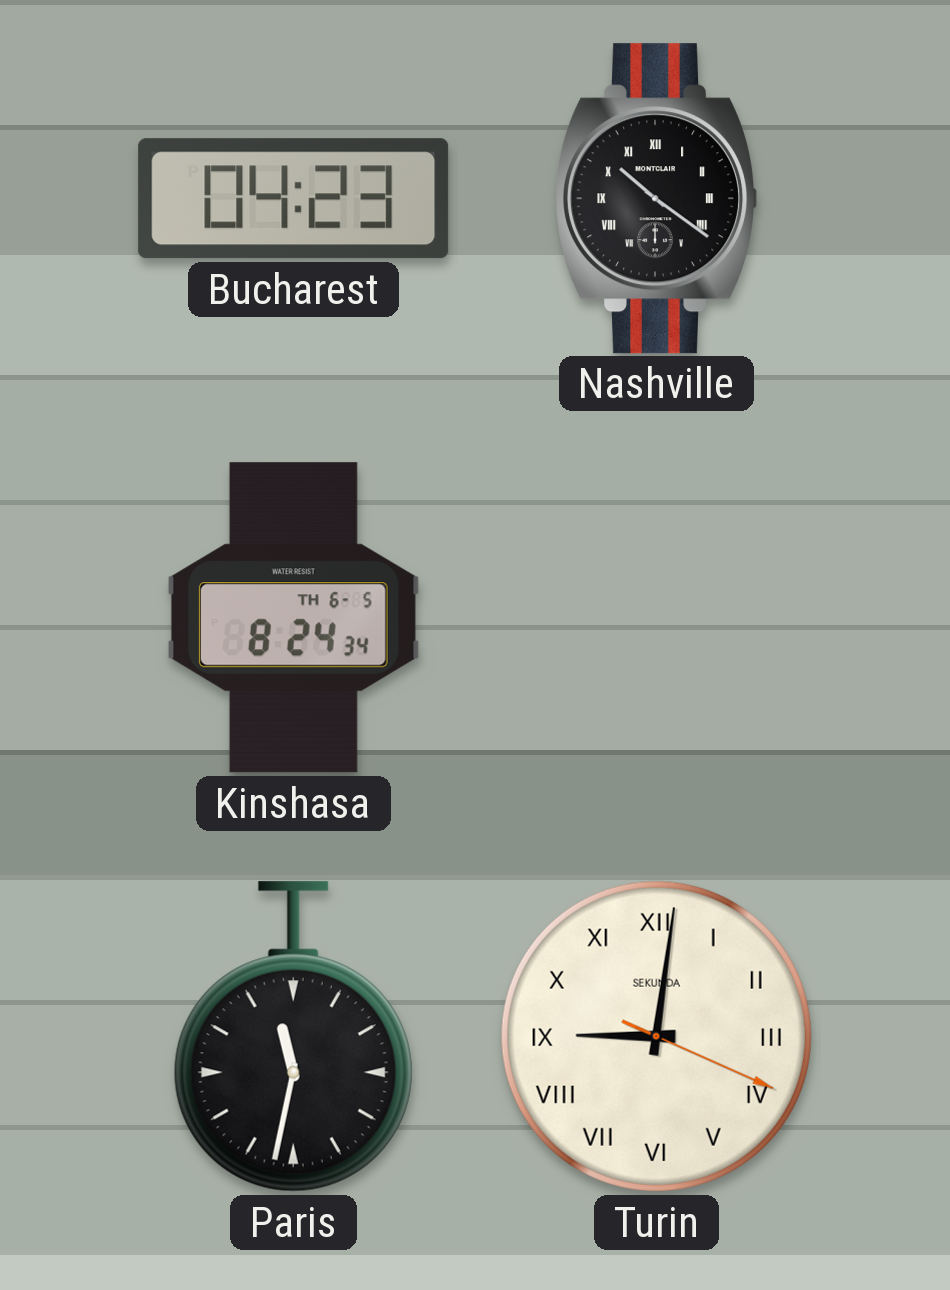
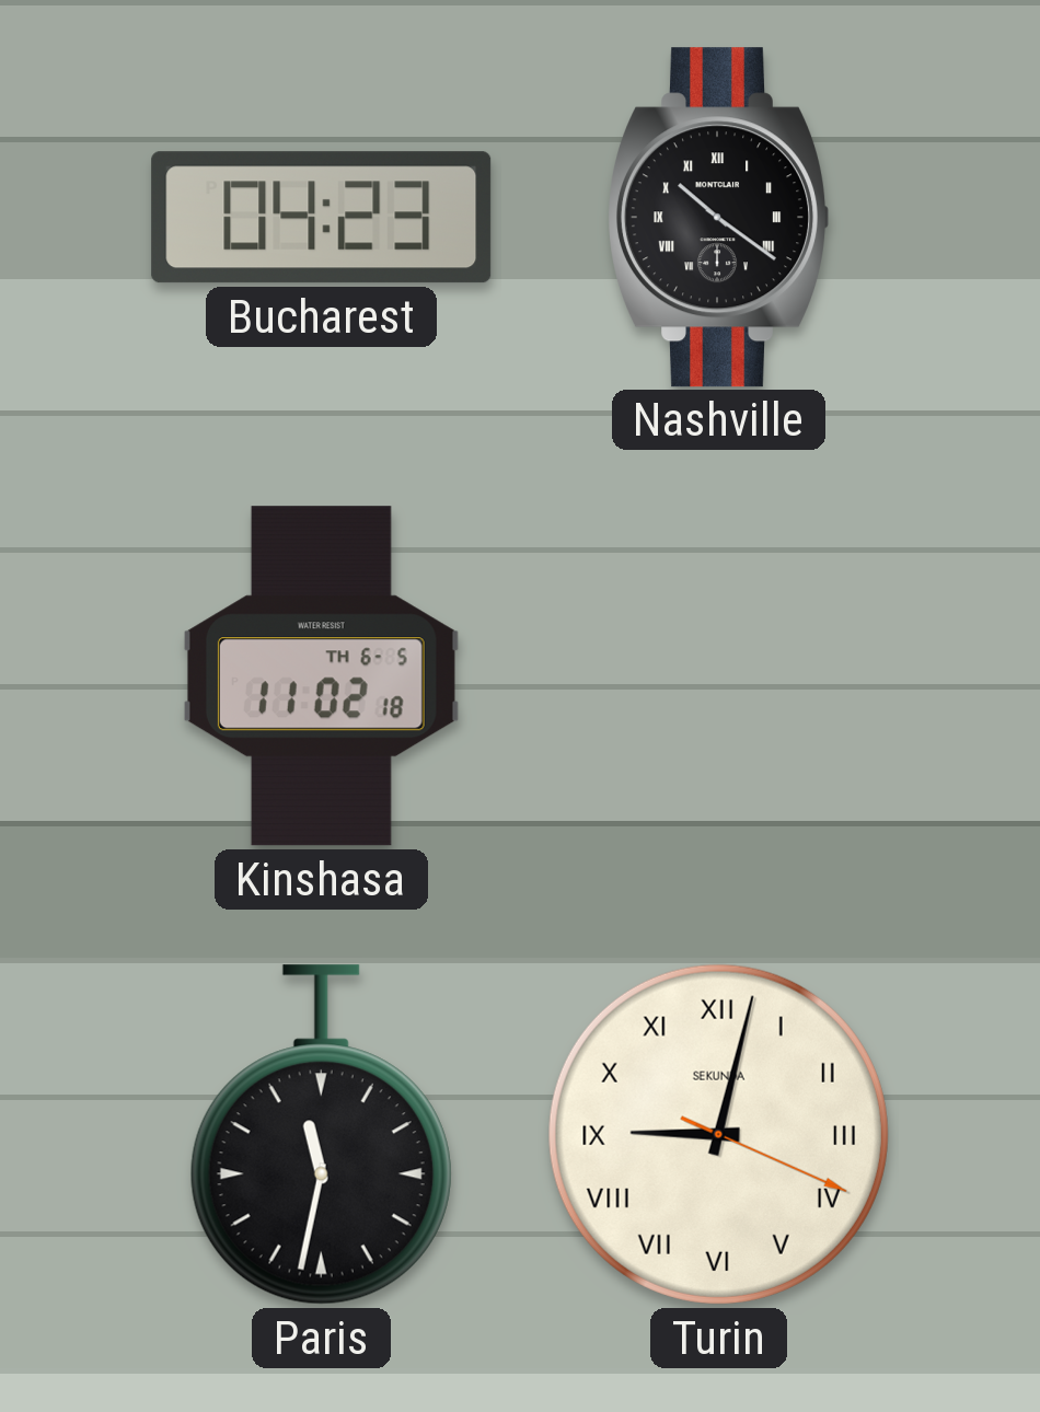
Kinshasa: 8:24 -> 11:02
Turin: 9:01 -> 9:02
